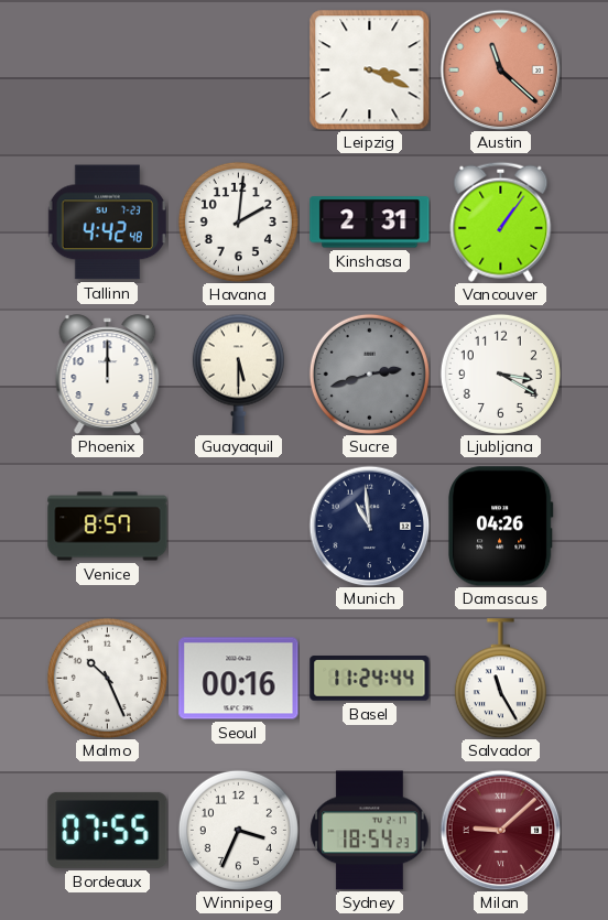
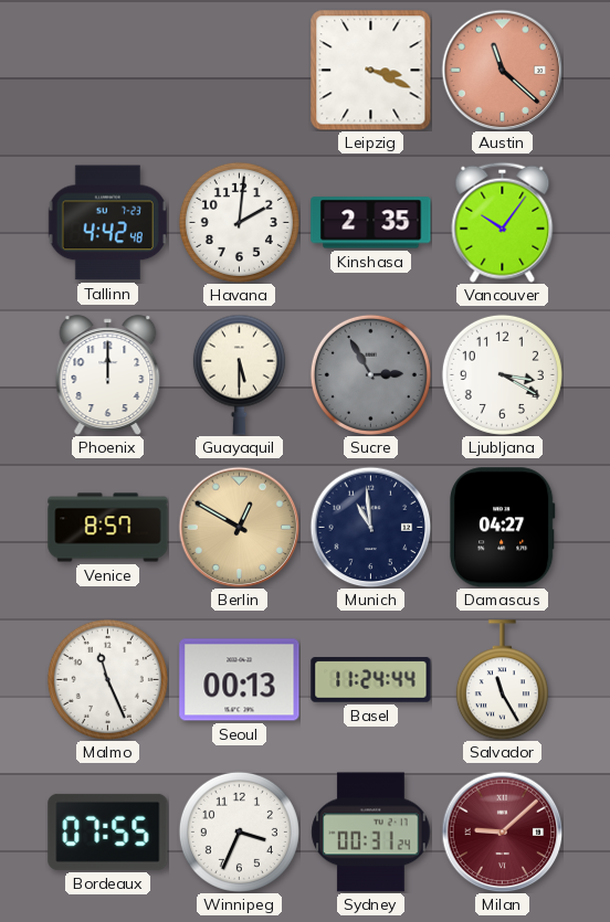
Kinshasa: 2:31 -> 2:35
Vancouver: 1:06 -> 10:06
Sucre: 2:42 -> 2:55
Berlin: none -> 12:50
Damascus: 04:26 -> 04:27
Malmo: 10:26 -> 11:26
Seoul: 00:16 -> 00:13
Sydney: 18:54 -> 00:31
